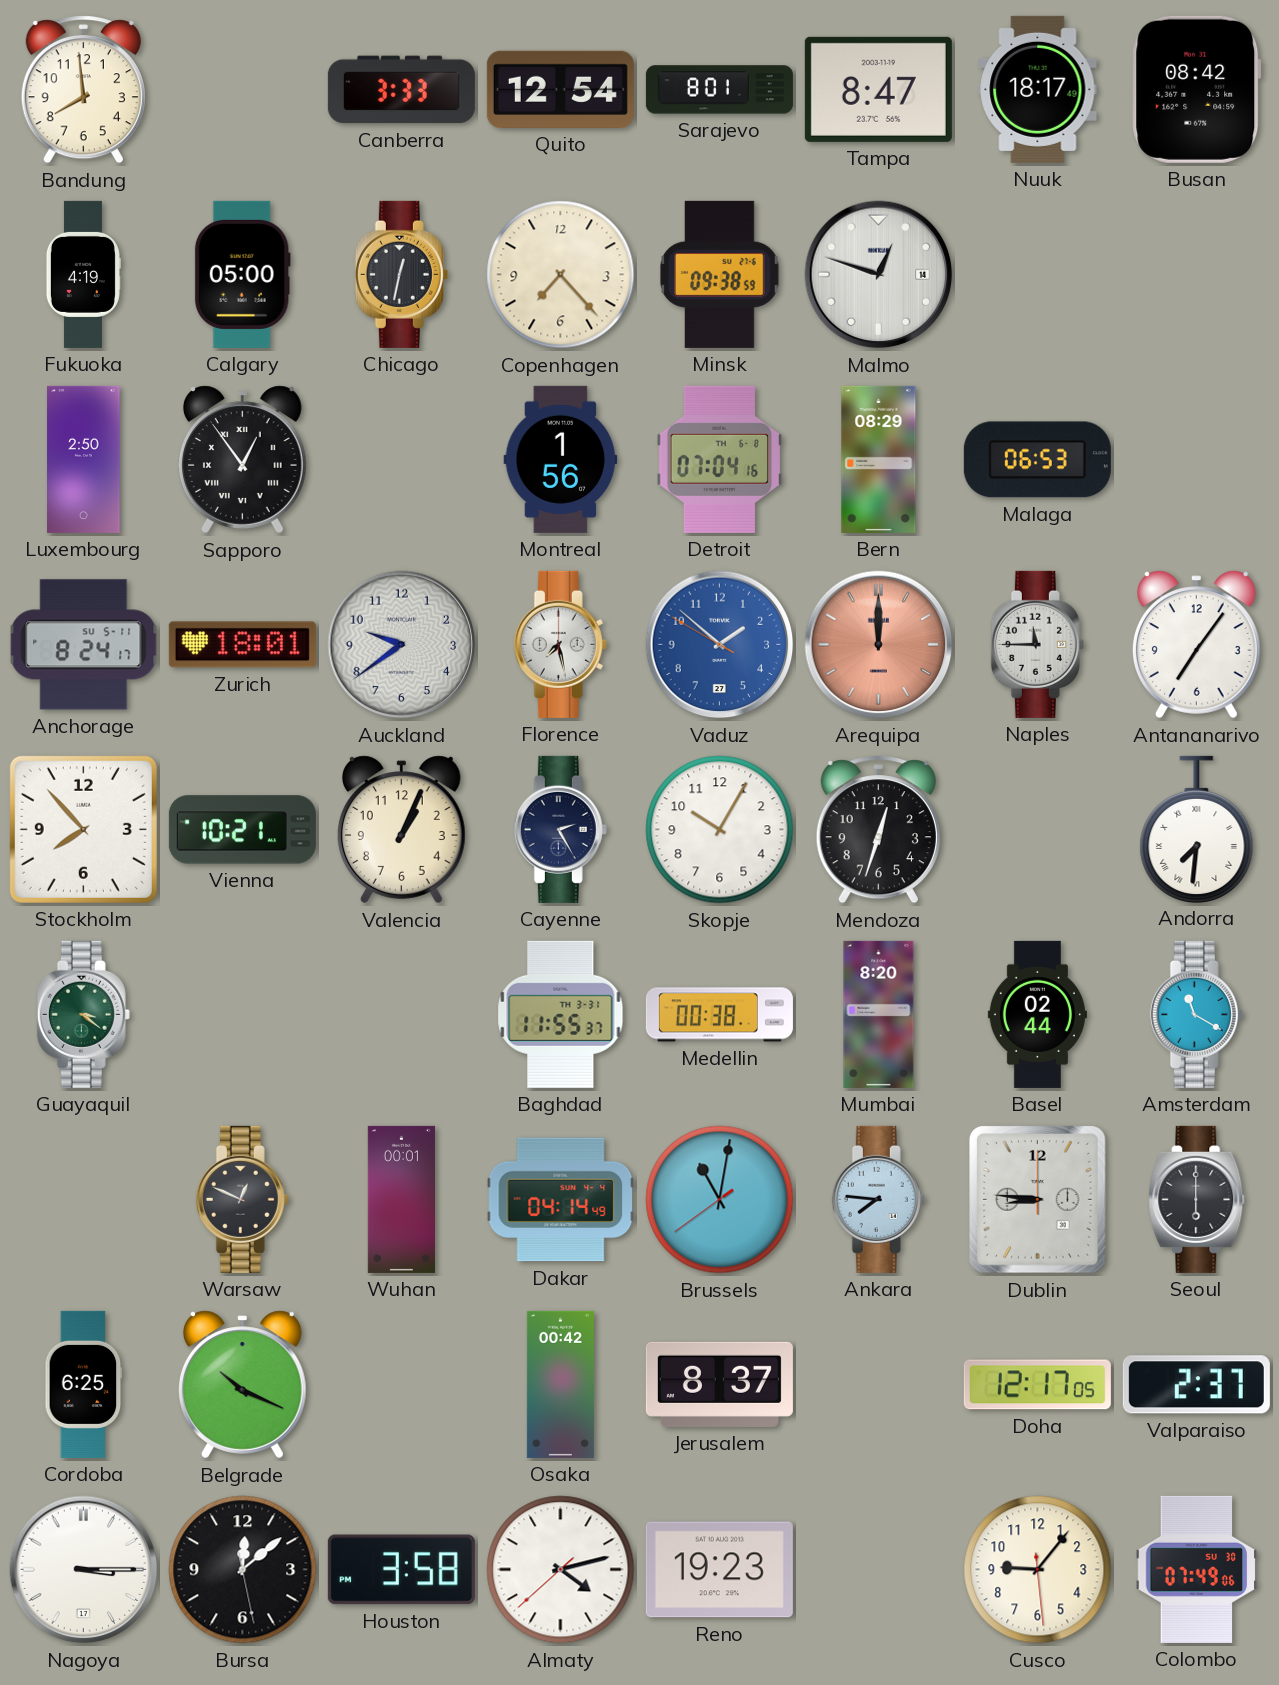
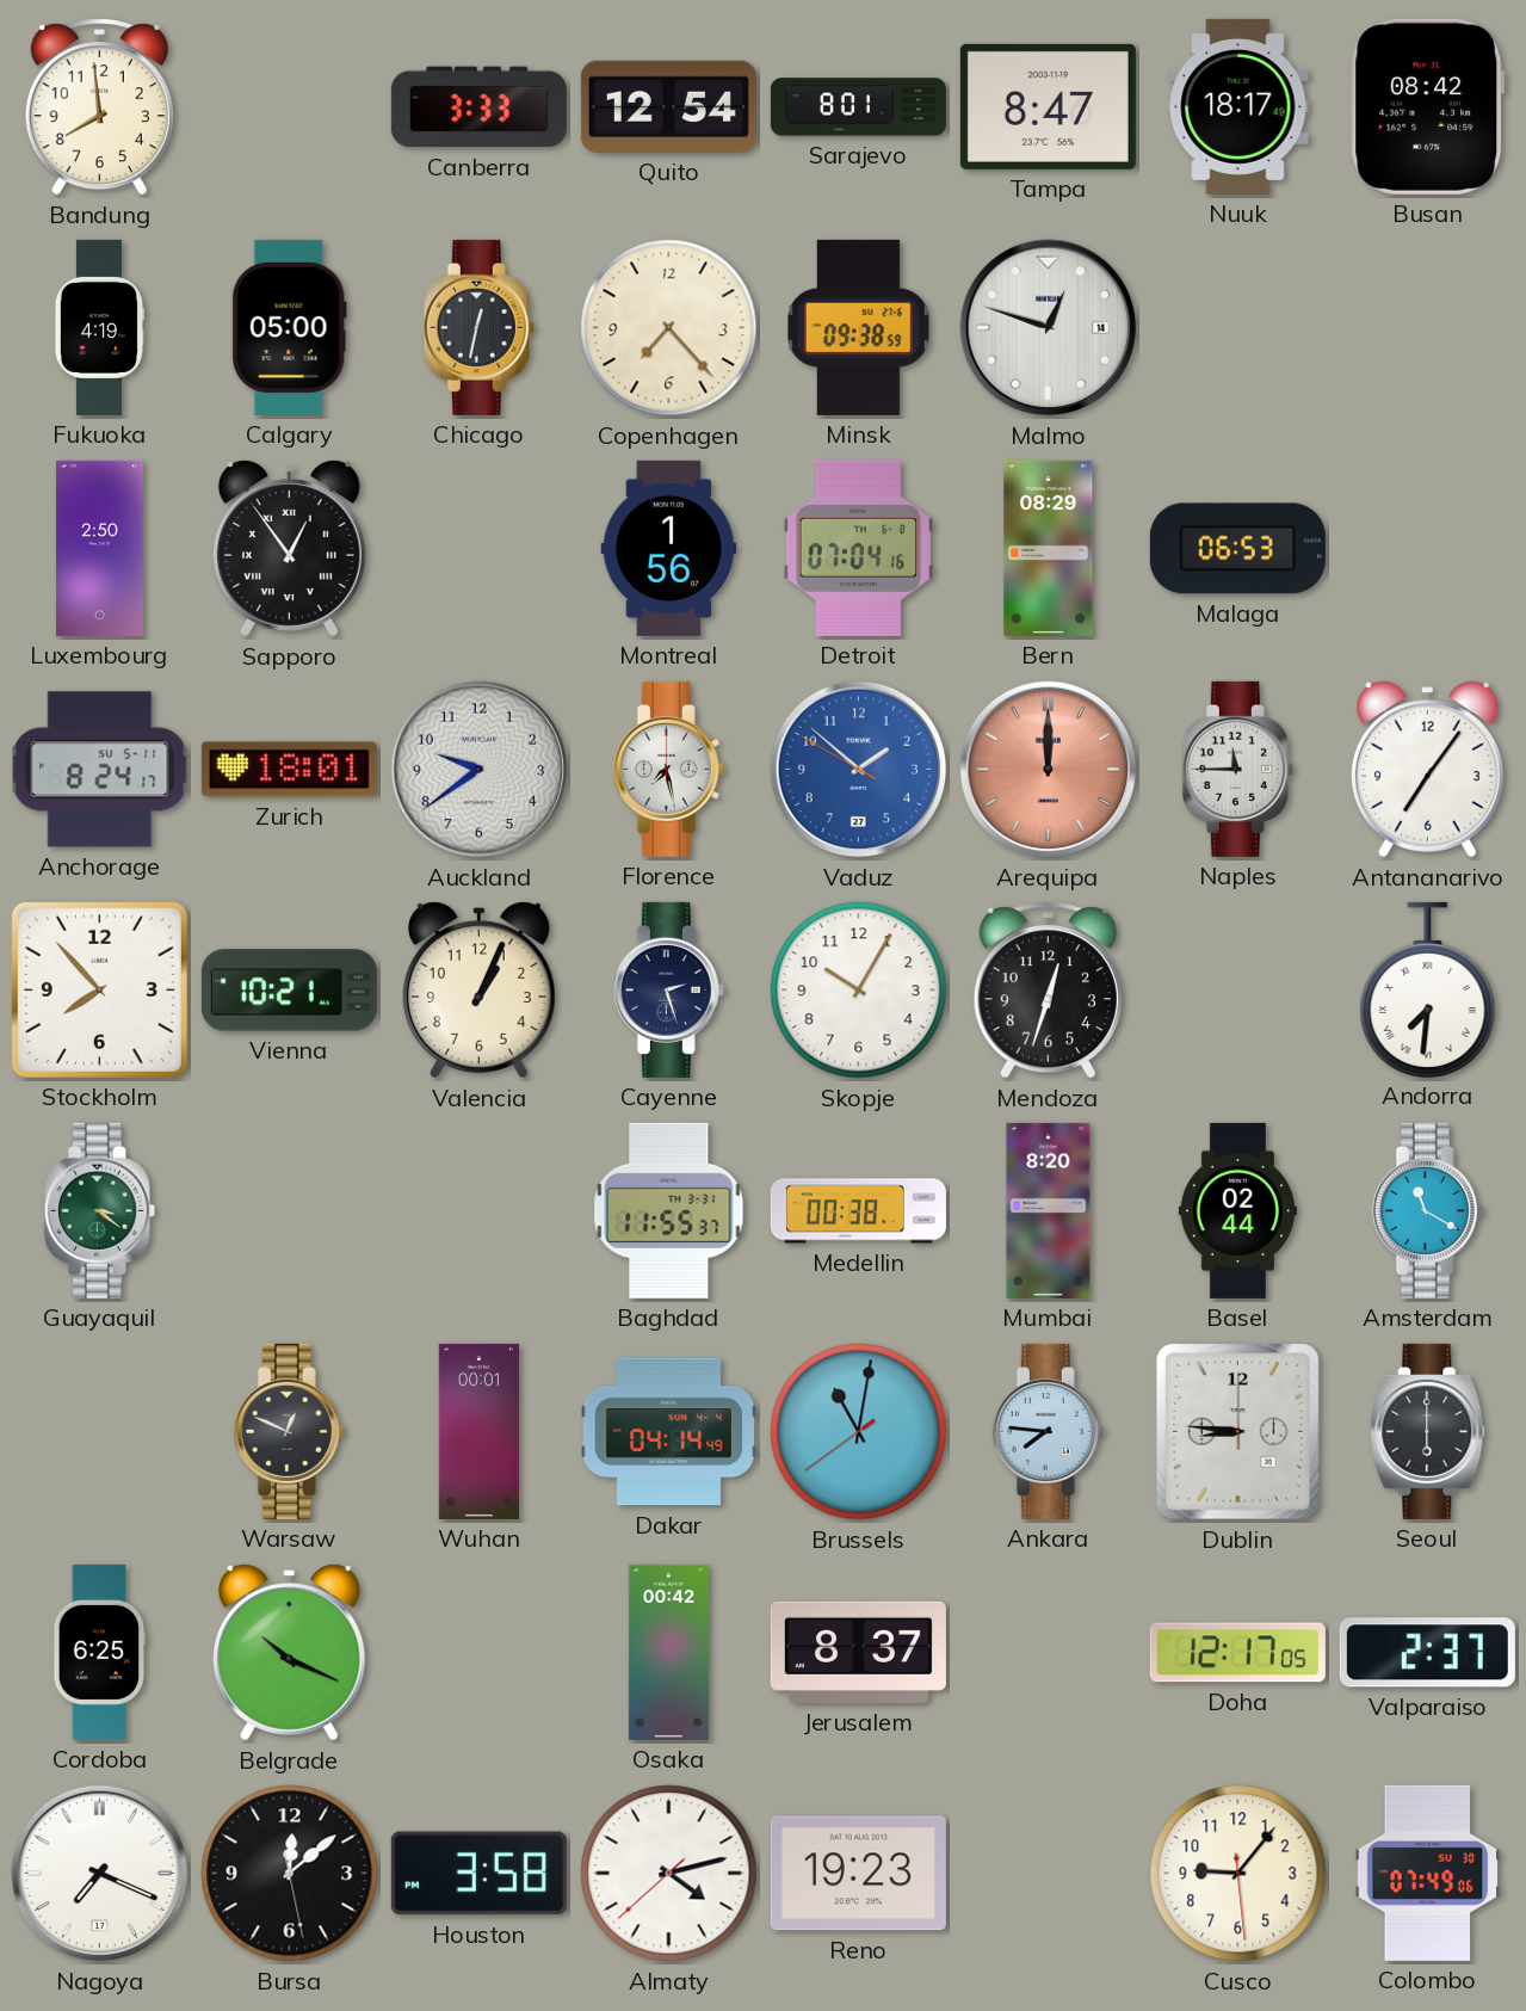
Cayenne: 2:25 -> 2:27
Nagoya: 3:15 -> 7:19
